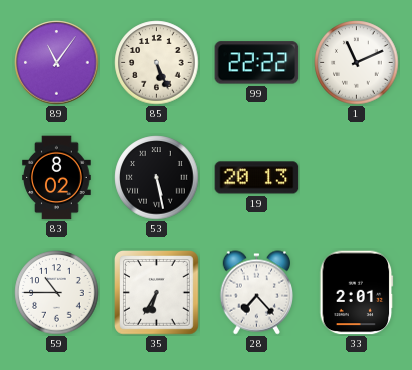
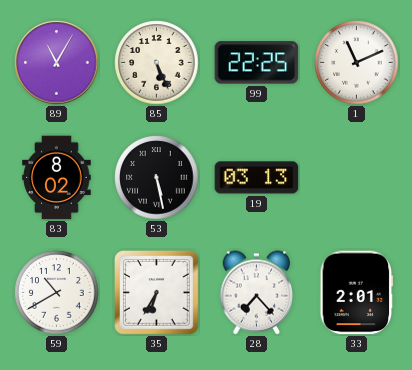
89: 11:06 -> 11:05
99: 22:22 -> 22:25
19: 20:13 -> 03:13
59: 10:45 -> 10:40
